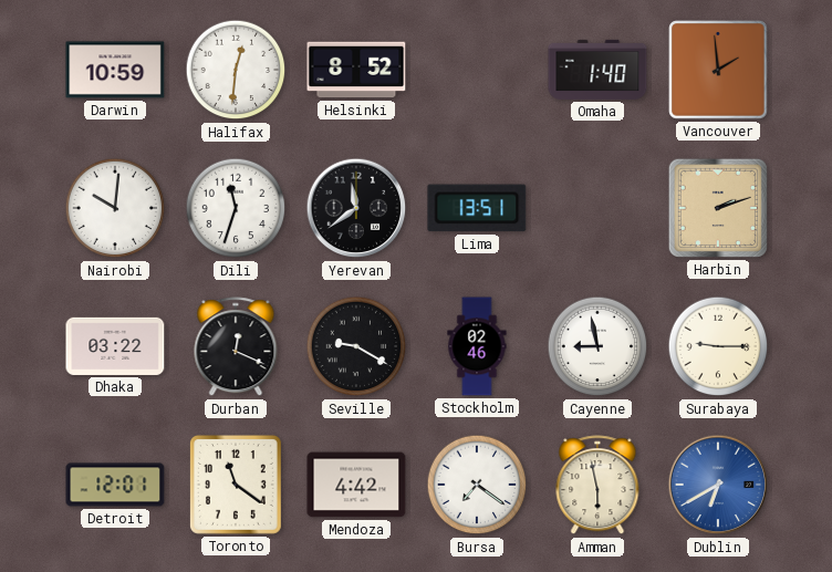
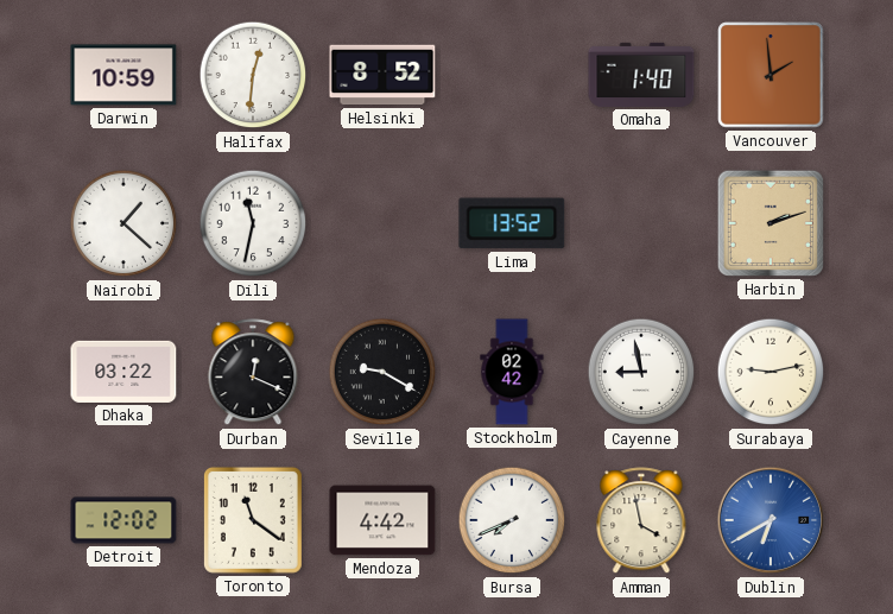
Nairobi: 10:01 -> 1:22
Dili: 11:33 -> 11:32
Yerevan: 11:39 -> none
Lima: 13:51 -> 13:52
Stockholm: 02:46 -> 02:42
Surabaya: 9:15 -> 9:13
Detroit: 12:01 -> 12:02
Bursa: 7:21 -> 7:41
Amman: 5:58 -> 3:58
